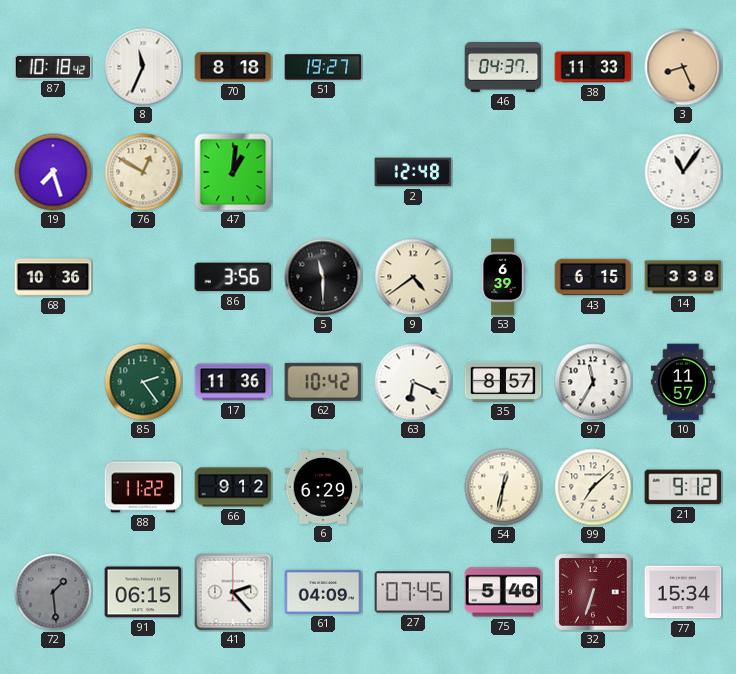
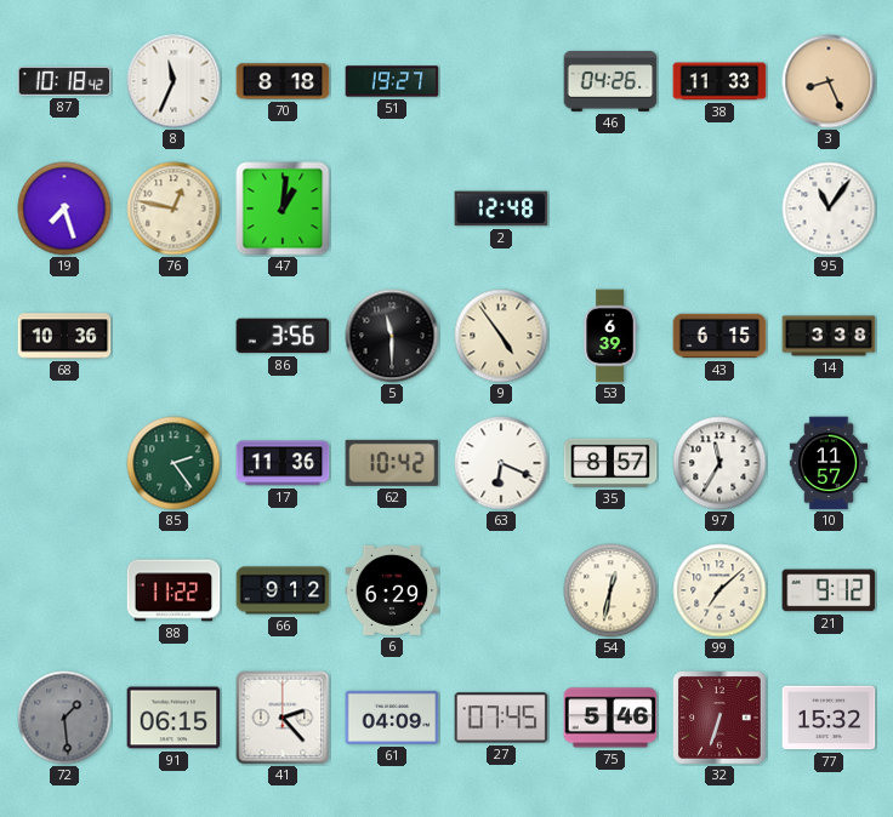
46: 04:37 -> 04:26
76: 12:50 -> 12:47
9: 4:39 -> 4:54
77: 15:34 -> 15:32
